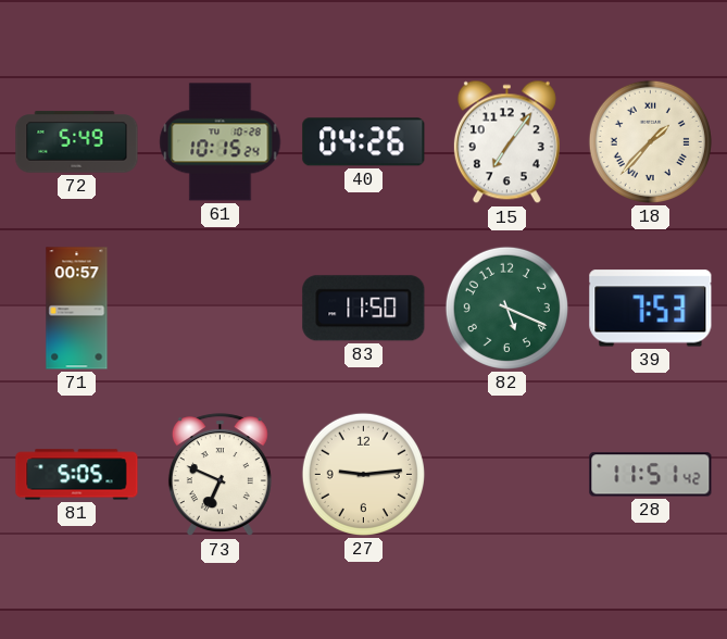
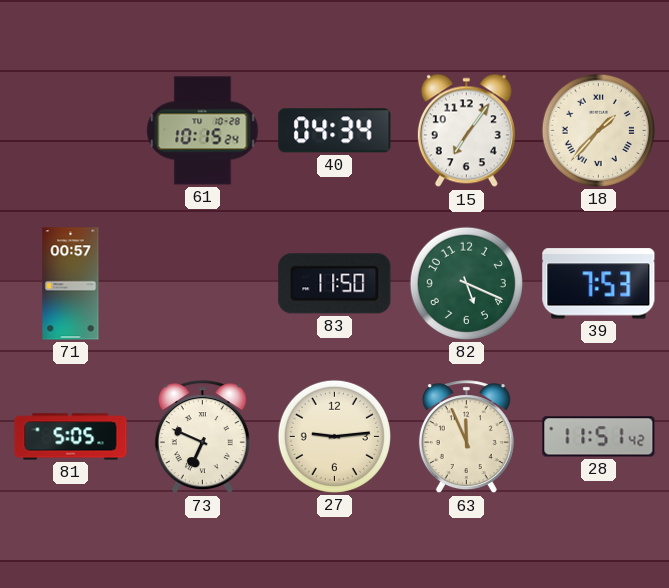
72: 5:49 -> none
40: 04:26 -> 04:34
63: none -> 11:56
